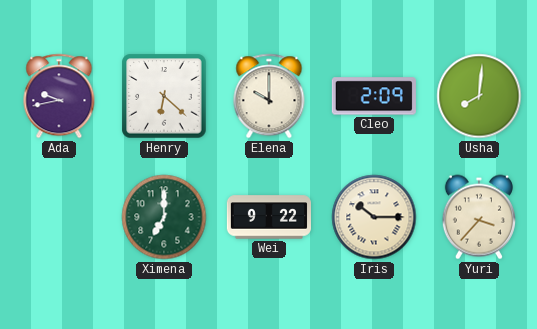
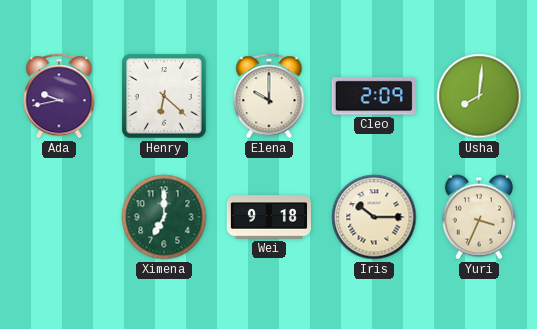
Wei: 9:22 -> 9:18
Yuri: 3:37 -> 3:34
